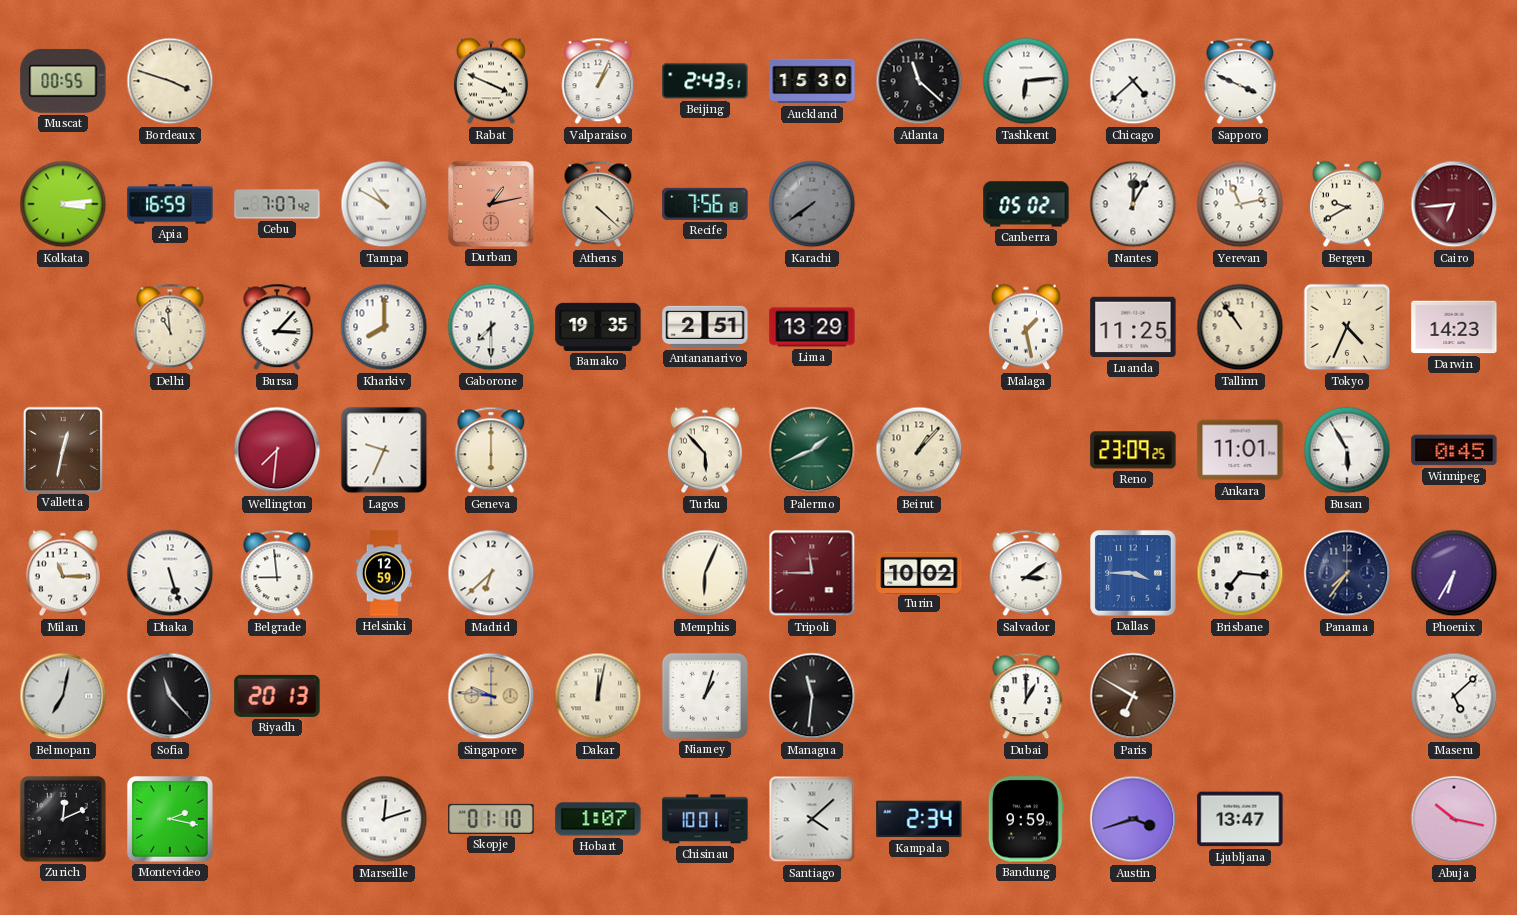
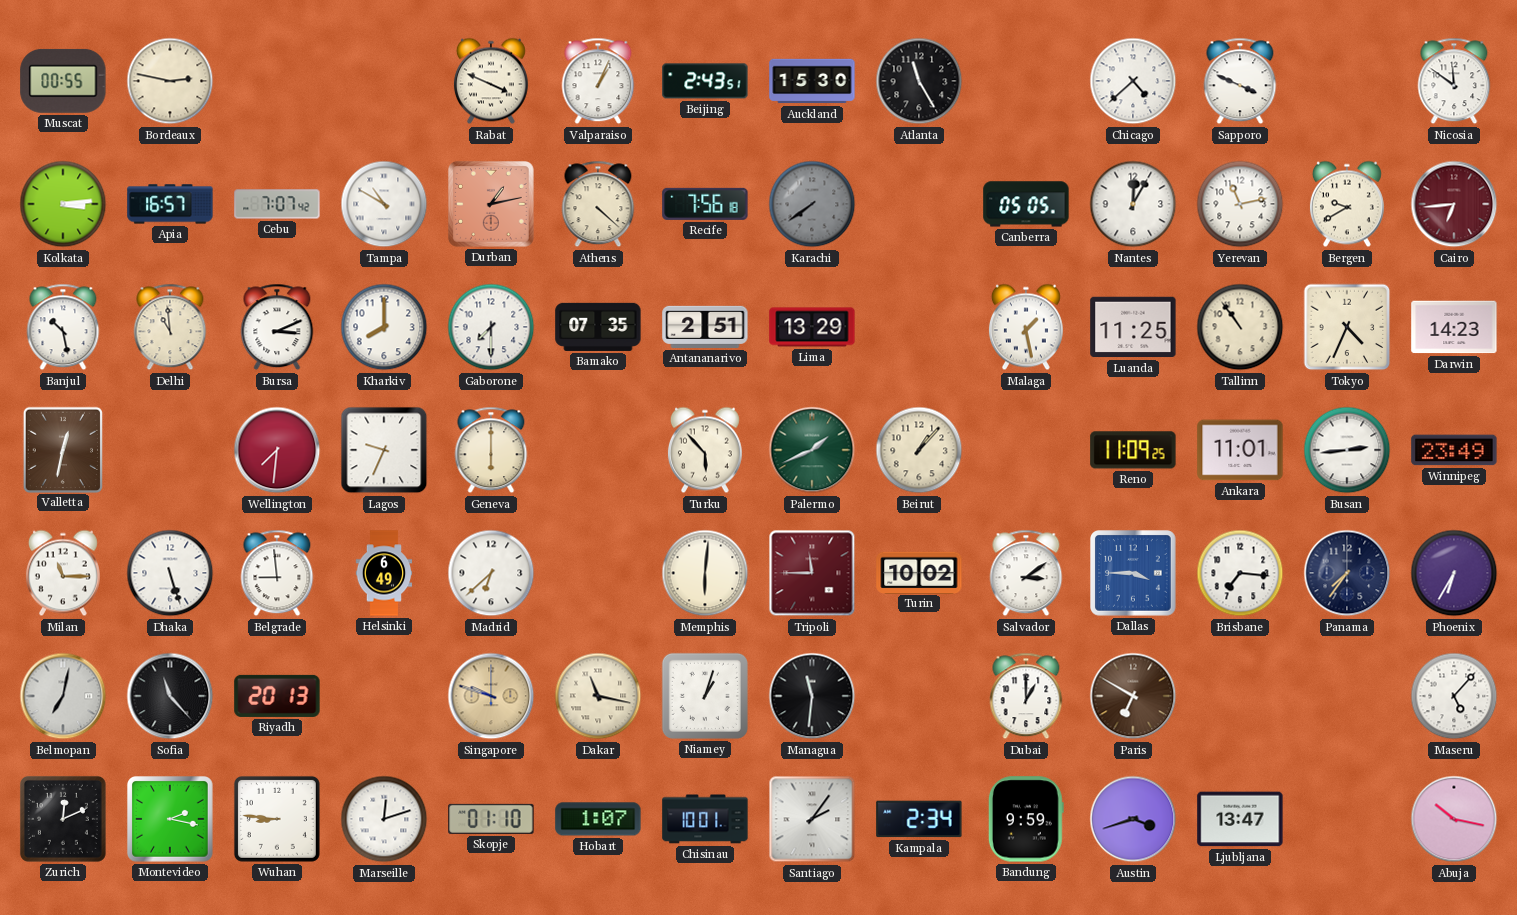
Bordeaux: 3:48 -> 2:47
Atlanta: 11:22 -> 11:25
Tashkent: 6:14 -> none
Nicosia: none -> 11:51
Apia: 16:59 -> 16:57
Canberra: 05:02 -> 05:05
Banjul: none -> 10:28
Bursa: 3:07 -> 3:11
Bamako: 19:35 -> 07:35
Reno: 23:09 -> 11:09
Busan: 5:55 -> 2:44
Winnipeg: 0:45 -> 23:49
Helsinki: 12:59 -> 6:49
Memphis: 6:04 -> 6:01
Singapore: 9:46 -> 9:48
Dakar: 12:02 -> 11:17
Maseru: 5:08 -> 5:07
Wuhan: none -> 8:46
Santiago: 4:08 -> 2:06
